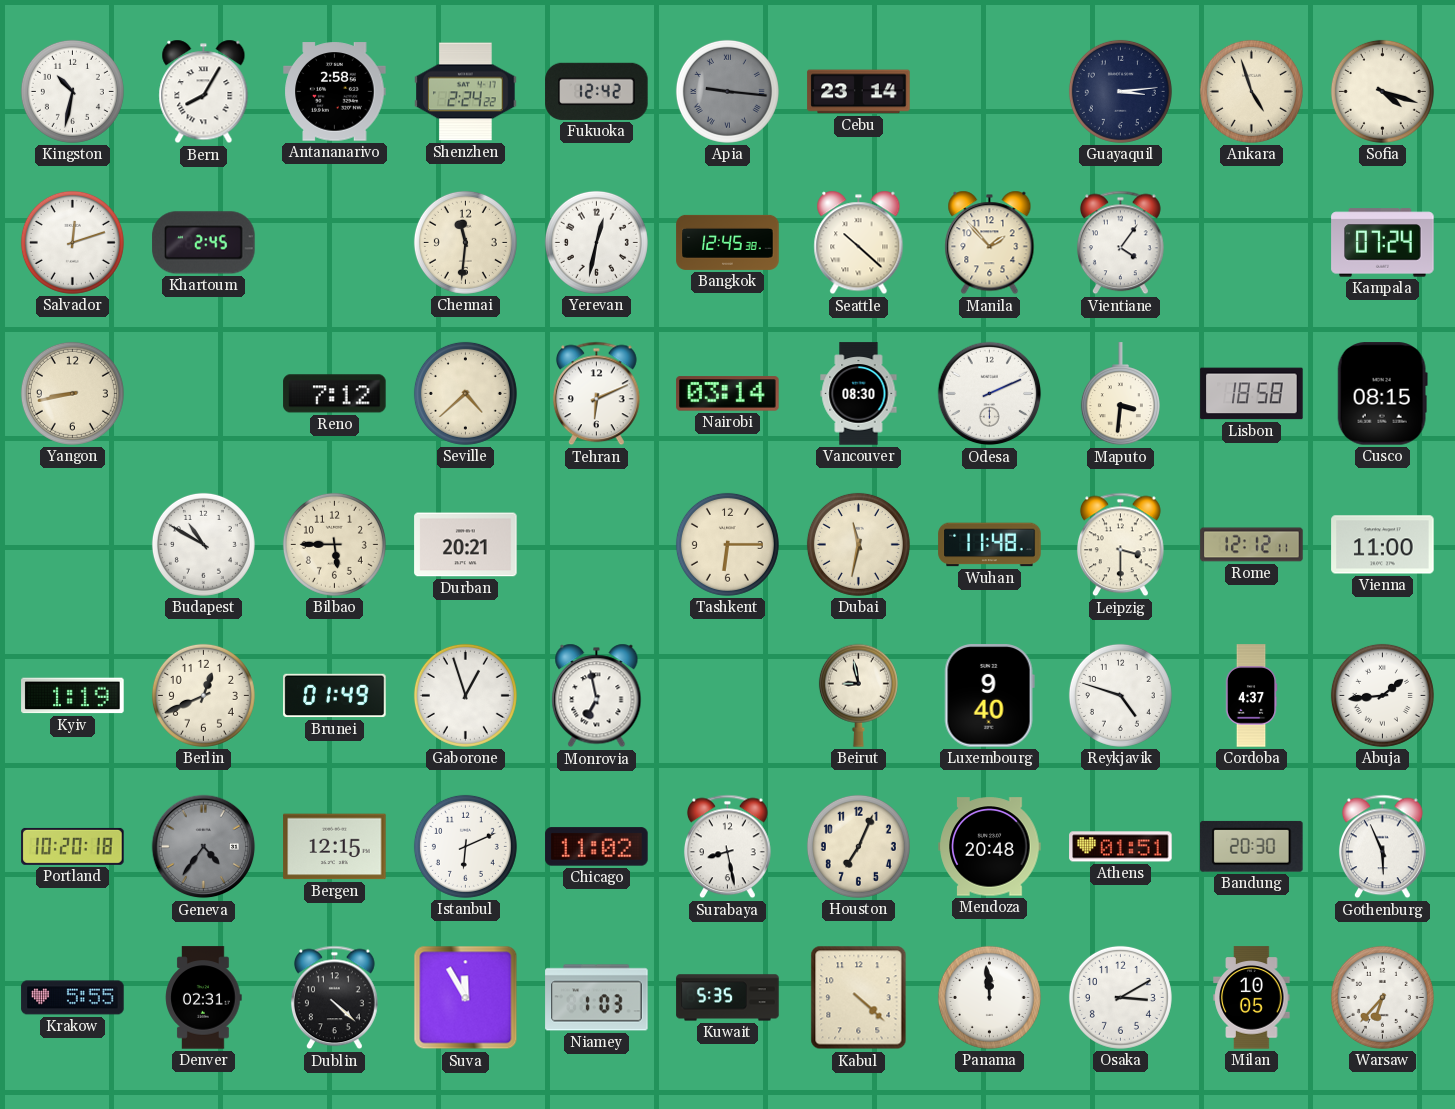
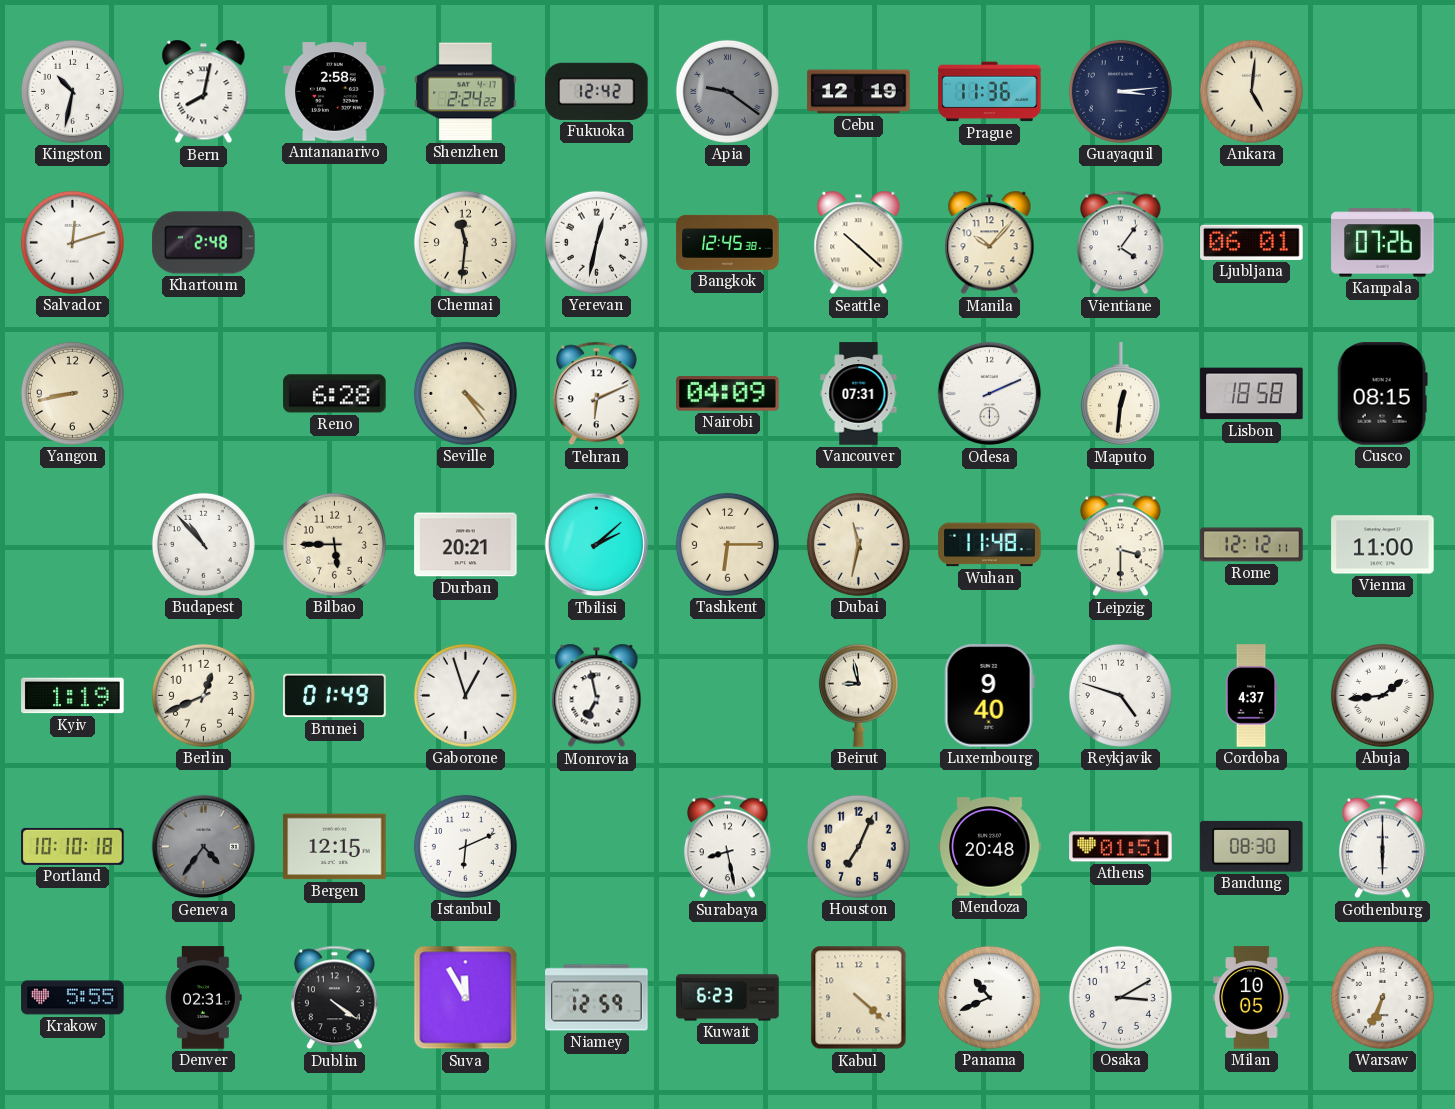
Bern: 8:05 -> 8:02
Apia: 9:16 -> 9:21
Cebu: 23:14 -> 12:19
Prague: none -> 11:36
Ankara: 4:57 -> 5:01
Sofia: 4:18 -> none
Khartoum: 2:45 -> 2:48
Manila: 1:53 -> 10:07
Ljubljana: none -> 06:01
Kampala: 07:24 -> 07:26
Reno: 7:12 -> 6:28
Seville: 4:38 -> 4:24
Nairobi: 03:14 -> 04:09
Vancouver: 08:30 -> 07:31
Maputo: 3:31 -> 12:31
Budapest: 10:50 -> 10:53
Tbilisi: none -> 2:08
Portland: 10:20 -> 10:10
Chicago: 11:02 -> none
Bandung: 20:30 -> 08:30
Gothenburg: 5:56 -> 6:00
Dublin: 4:22 -> 4:21
Niamey: 1:03 -> 12:59
Kuwait: 5:35 -> 6:23
Panama: 11:59 -> 10:41
Warsaw: 6:37 -> 6:34
